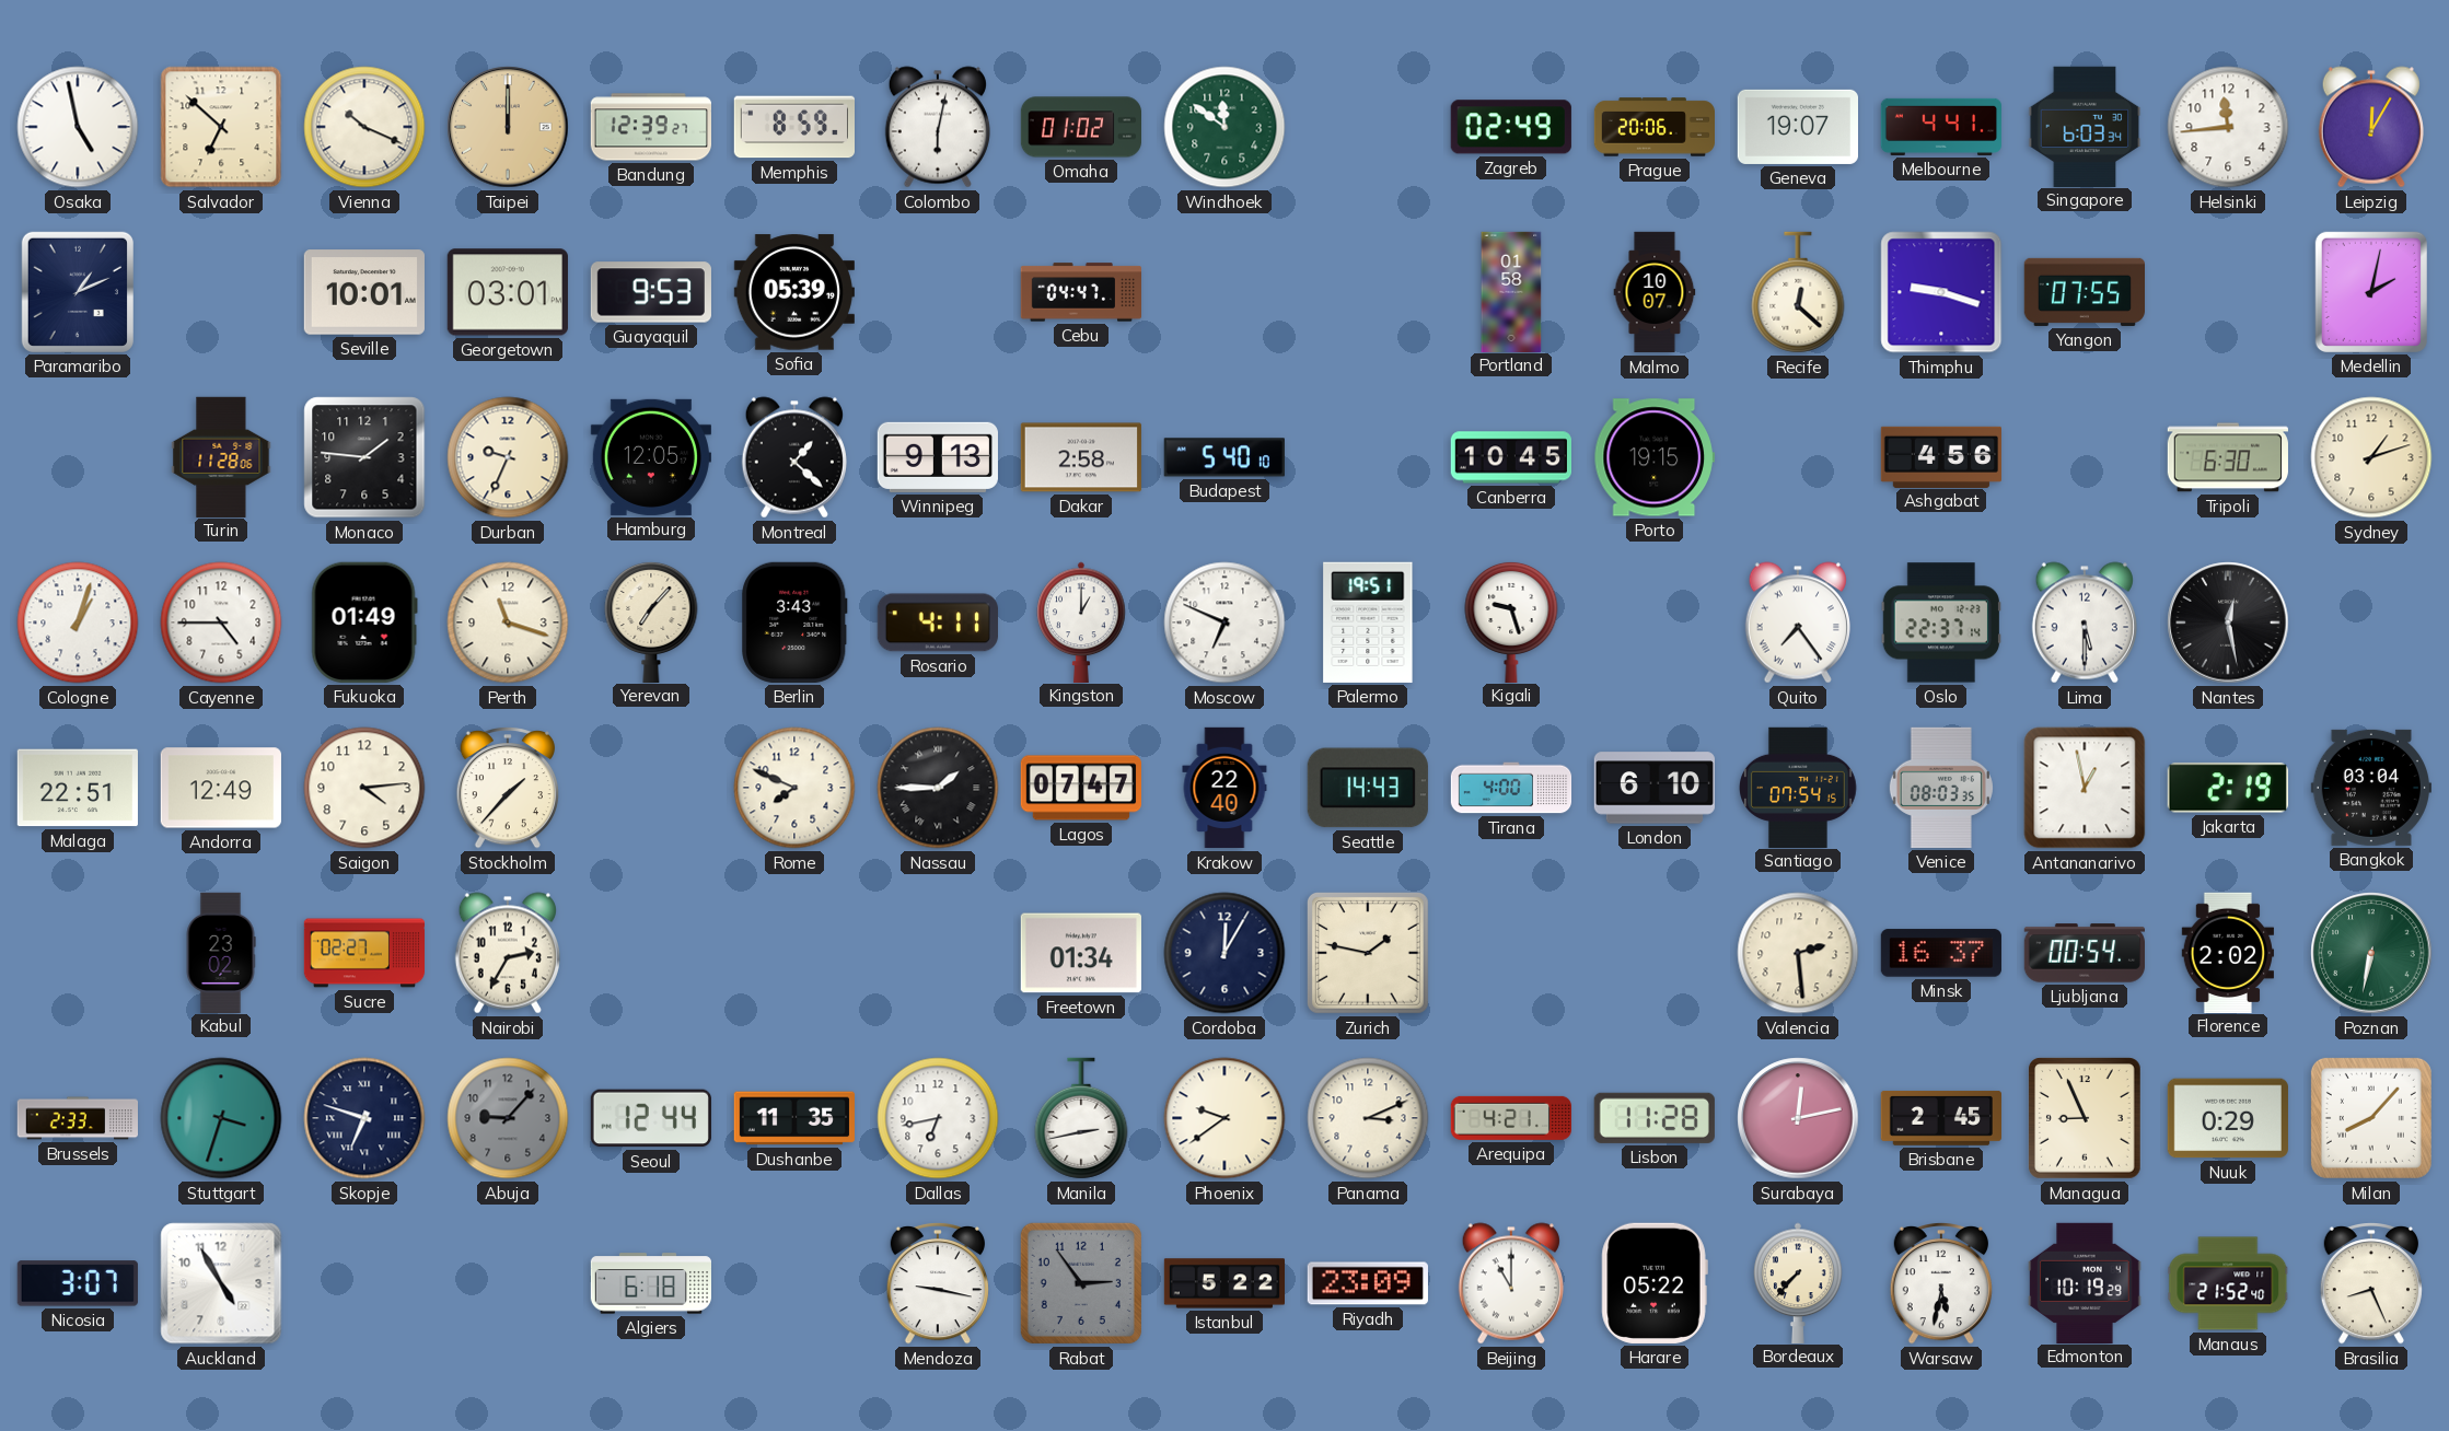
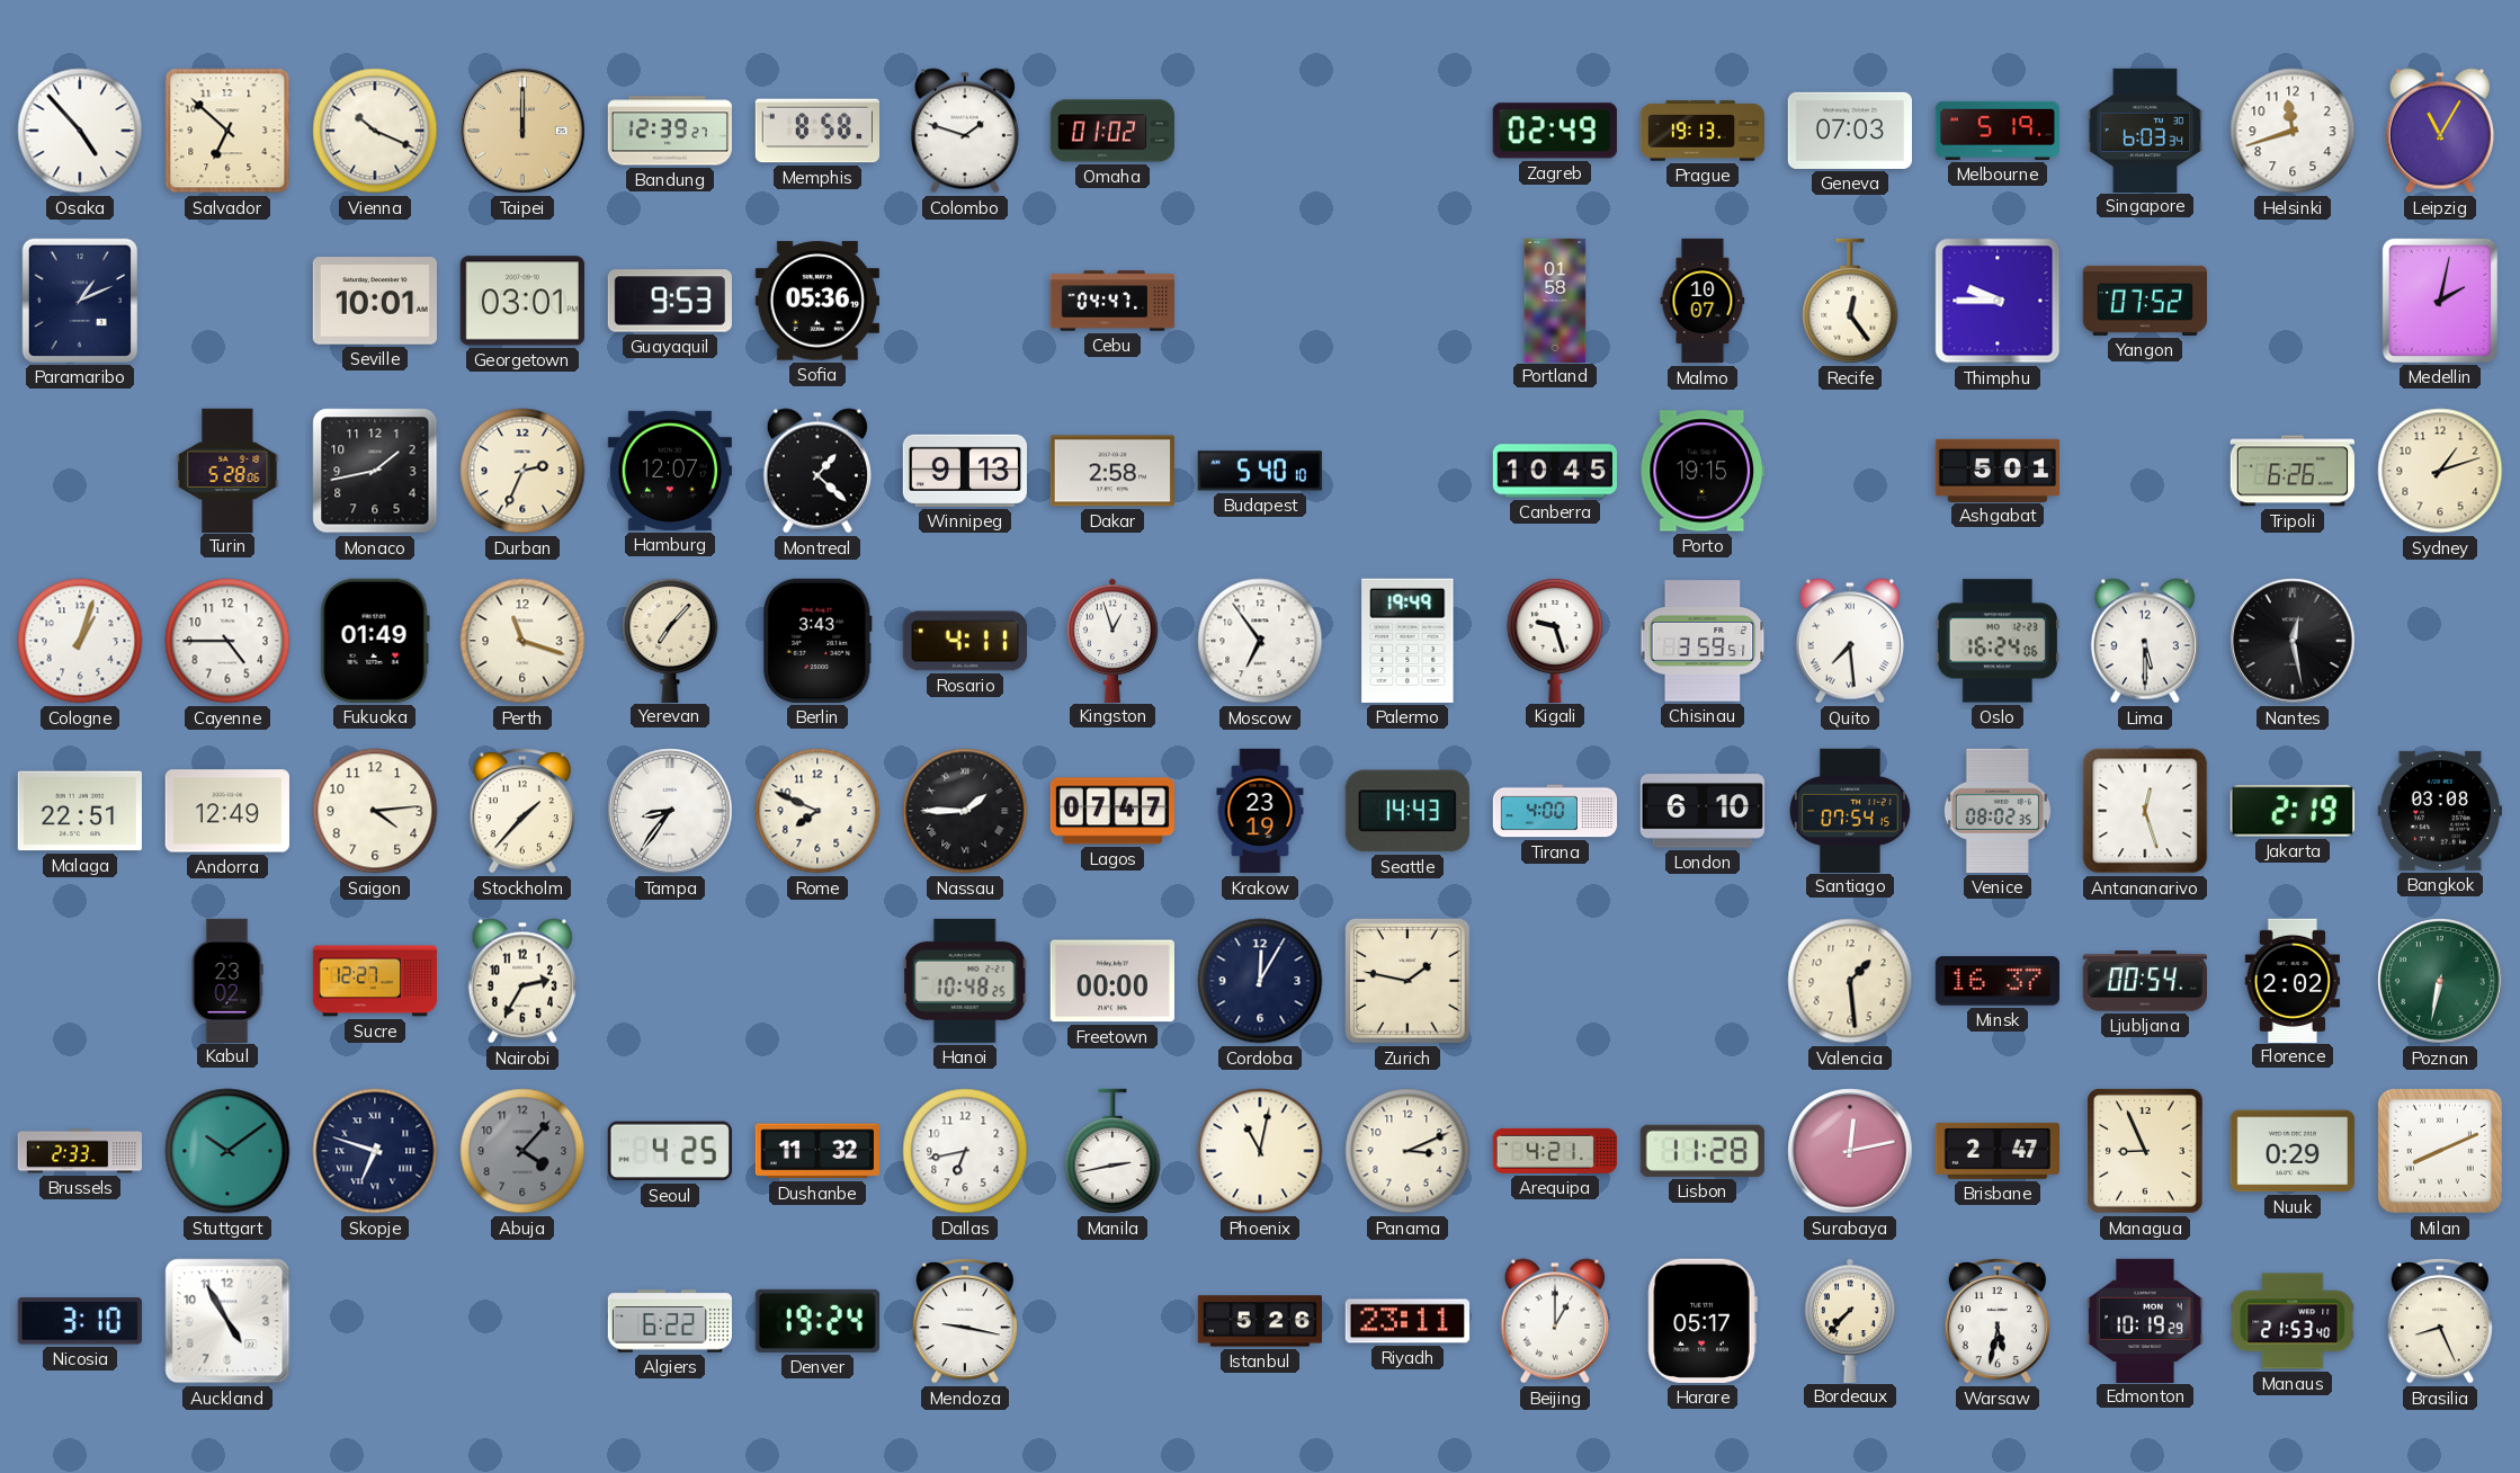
Osaka: 4:58 -> 4:53
Memphis: 8:59 -> 8:58
Colombo: 6:02 -> 1:48
Windhoek: 11:51 -> none
Prague: 20:06 -> 19:13
Geneva: 19:07 -> 07:03
Melbourne: 4:41 -> 5:19
Helsinki: 11:44 -> 11:42
Leipzig: 12:05 -> 11:05
Sofia: 05:39 -> 05:36
Recife: 12:22 -> 12:24
Thimphu: 9:18 -> 9:45
Yangon: 07:55 -> 07:52
Turin: 11:28 -> 5:28
Monaco: 1:46 -> 1:43
Durban: 9:34 -> 2:34
Hamburg: 12:05 -> 12:07
Ashgabat: 4:56 -> 5:01
Tripoli: 6:30 -> 6:26
Kingston: 1:00 -> 12:57
Moscow: 6:49 -> 6:54
Palermo: 19:51 -> 19:49
Chisinau: none -> 3:59
Quito: 7:24 -> 7:29
Oslo: 22:37 -> 16:24
Tampa: none -> 8:36
Krakow: 22:40 -> 23:19
Venice: 08:03 -> 08:02
Antananarivo: 12:58 -> 12:27
Bangkok: 03:04 -> 03:08
Sucre: 02:27 -> 12:27
Hanoi: none -> 10:48
Freetown: 01:34 -> 00:00
Valencia: 2:29 -> 1:29
Stuttgart: 3:33 -> 10:09
Abuja: 9:07 -> 4:07
Seoul: 12:44 -> 4:25
Dushanbe: 11:35 -> 11:32
Phoenix: 9:39 -> 11:02
Brisbane: 2:45 -> 2:47
Milan: 8:07 -> 8:11
Nicosia: 3:07 -> 3:10
Algiers: 6:18 -> 6:22
Denver: none -> 19:24
Rabat: 2:54 -> none
Istanbul: 5:22 -> 5:26
Riyadh: 23:09 -> 23:11
Beijing: 11:00 -> 1:00
Harare: 05:22 -> 05:17
Manaus: 21:52 -> 21:53
